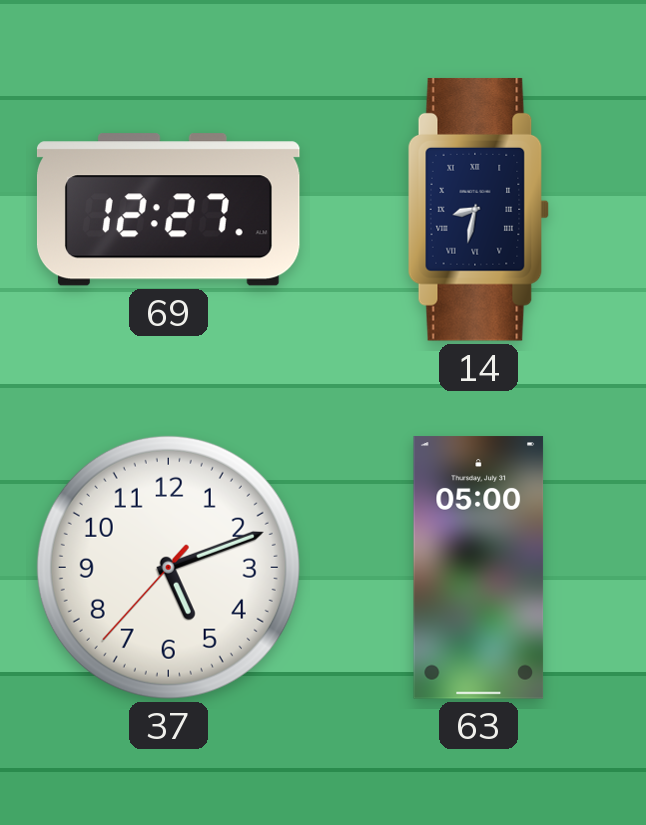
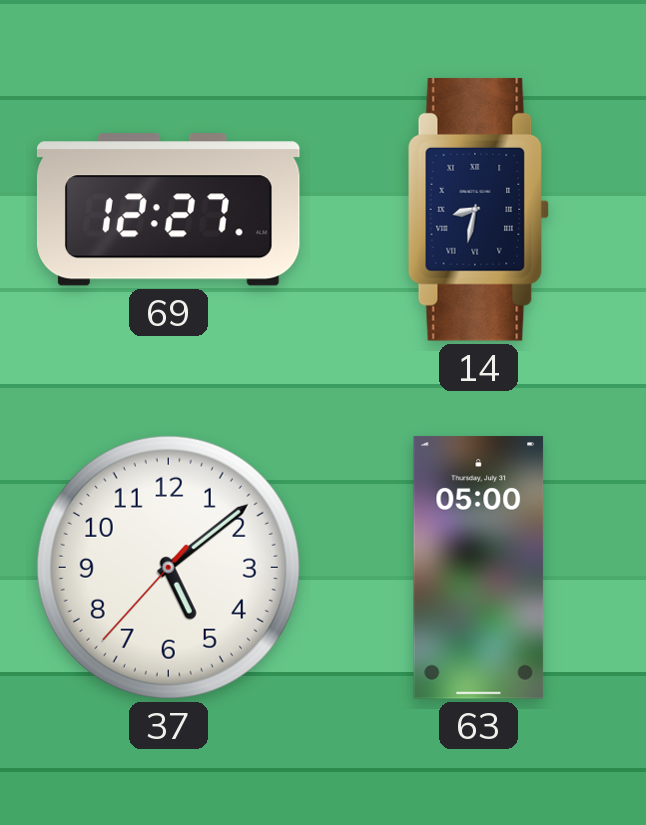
37: 5:11 -> 5:08
